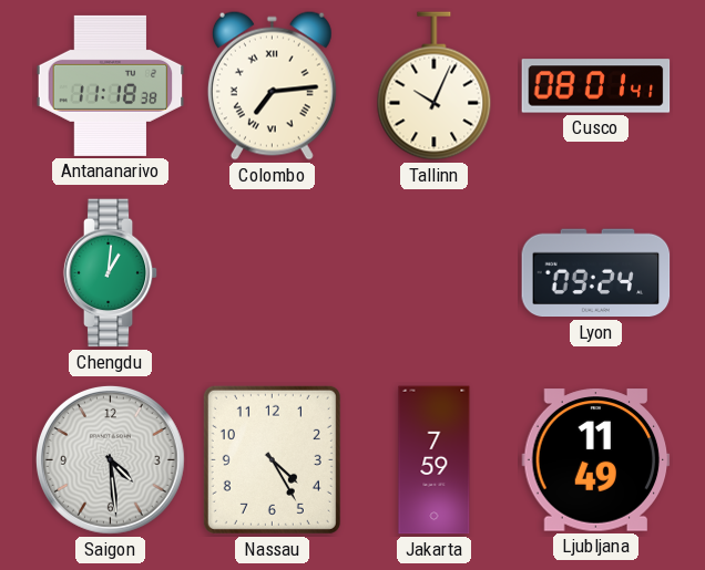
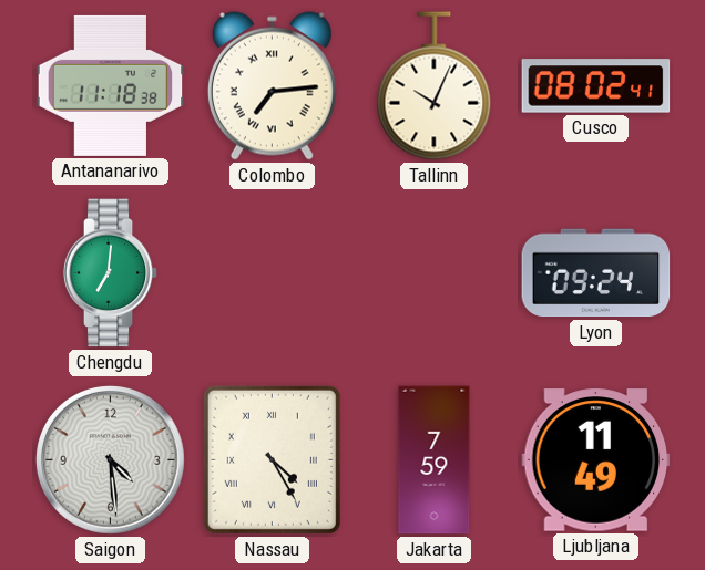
Cusco: 08:01 -> 08:02
Chengdu: 1:01 -> 7:01
Nassau numerals: Arabic -> Roman
